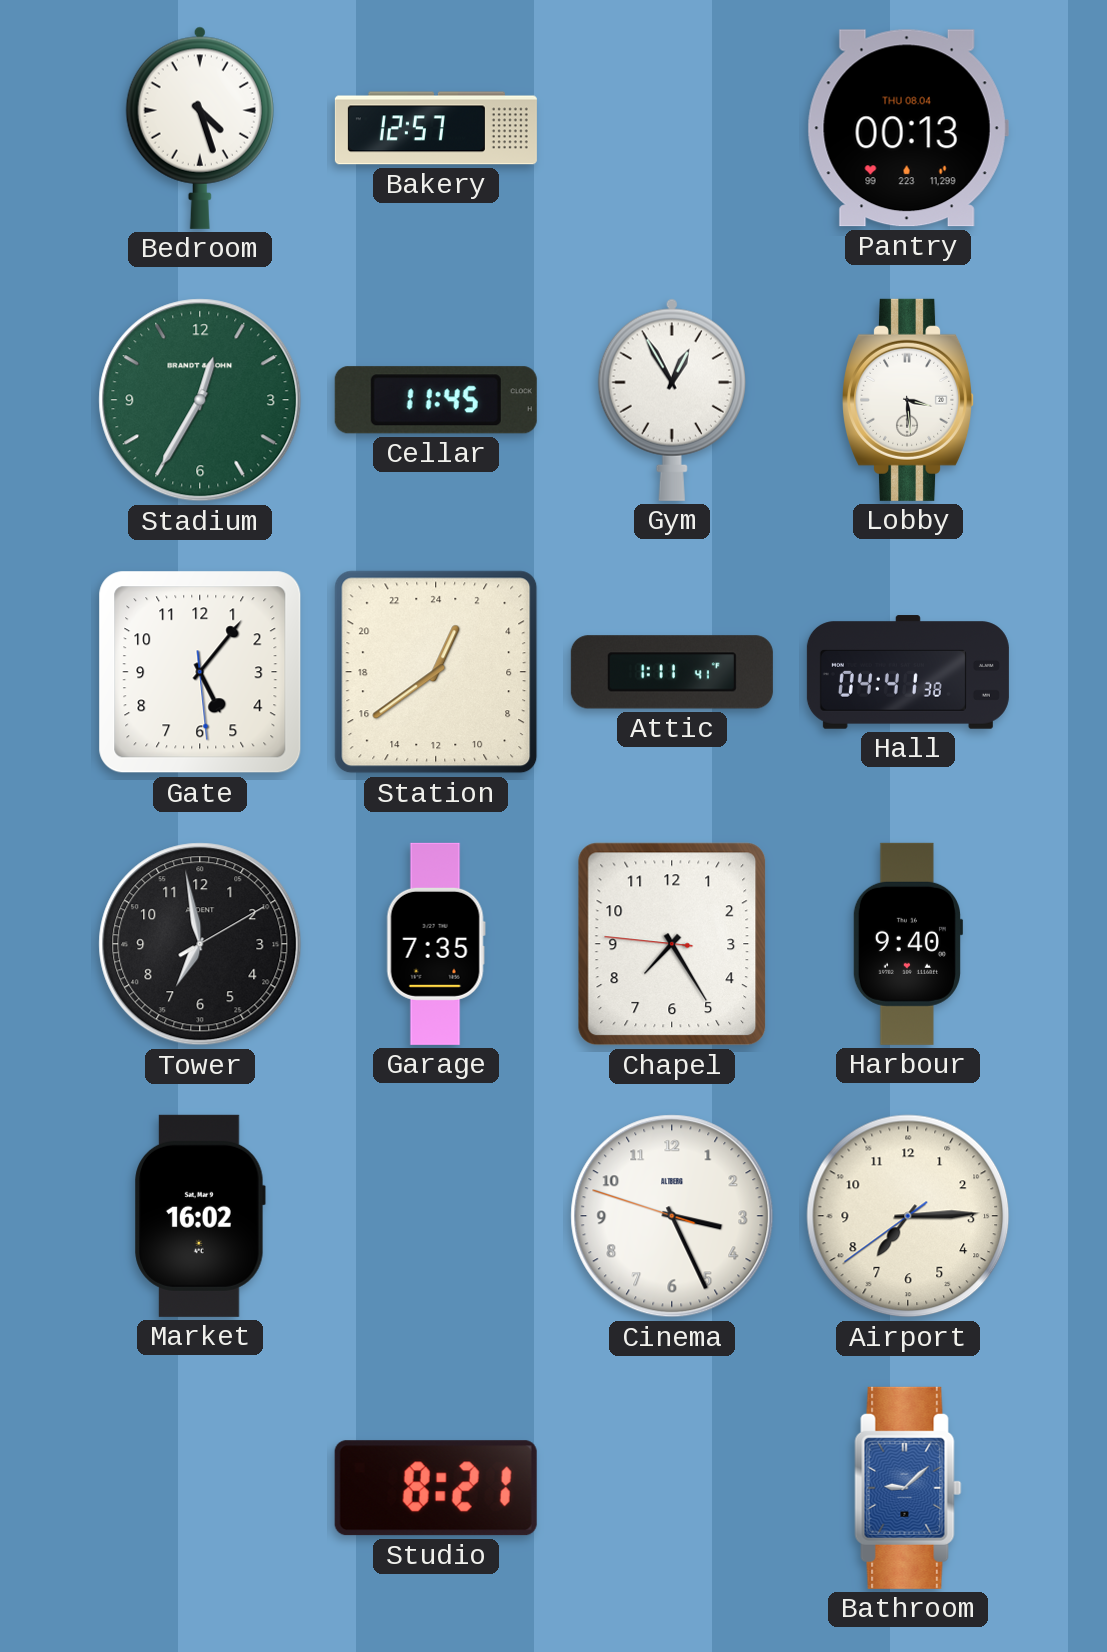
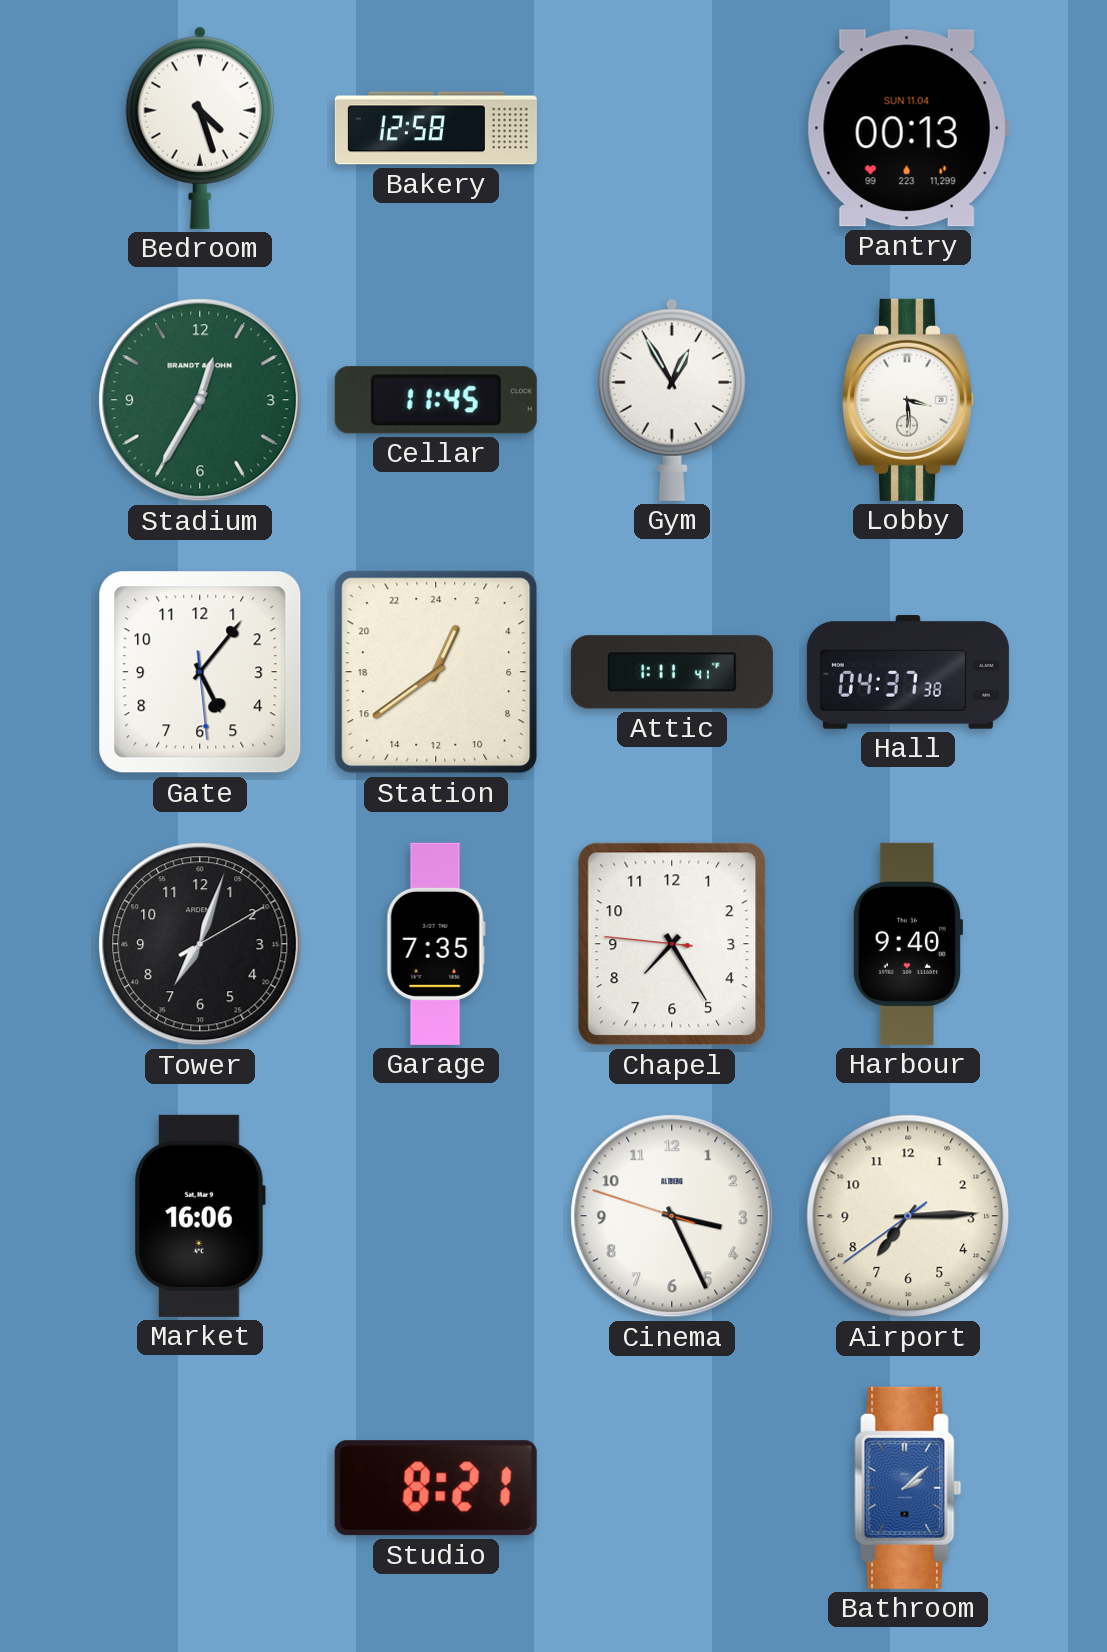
Bakery: 12:57 -> 12:58
Pantry date: THU 08.04 -> SUN 11.04
Hall: 04:41 -> 04:37
Tower: 6:58 -> 7:03
Market: 16:02 -> 16:06
Bathroom: 9:08 -> 2:08
